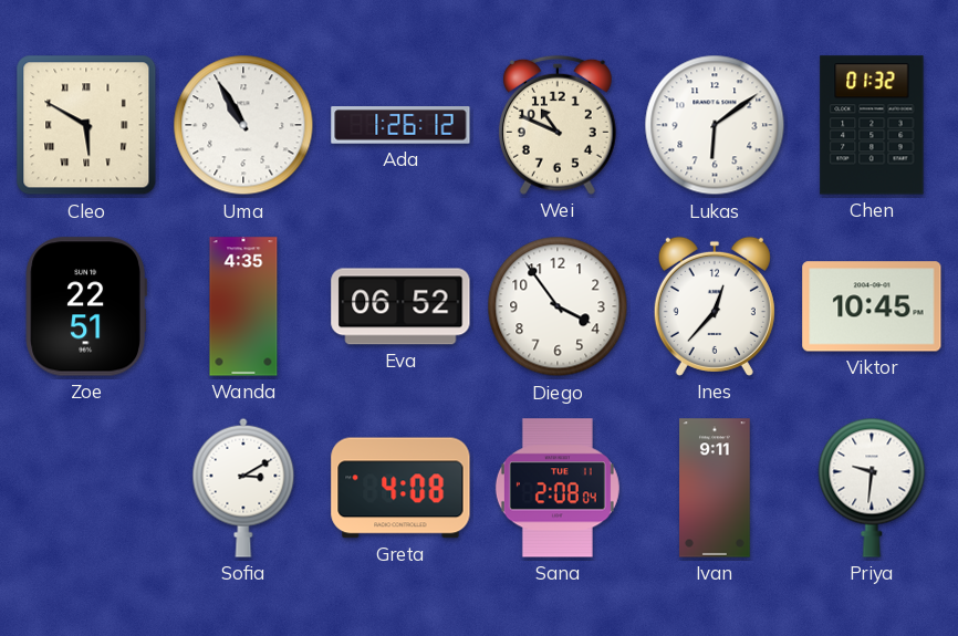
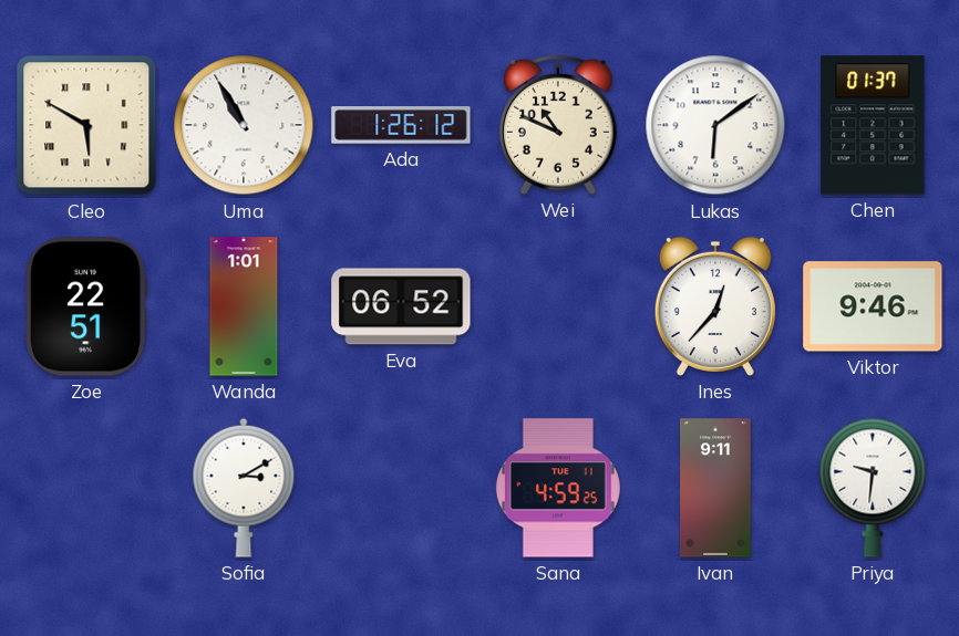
Chen: 01:32 -> 01:37
Wanda: 4:35 -> 1:01
Diego: 3:54 -> none
Viktor: 10:45 -> 9:46
Greta: 4:08 -> none
Sana: 2:08 -> 4:59
